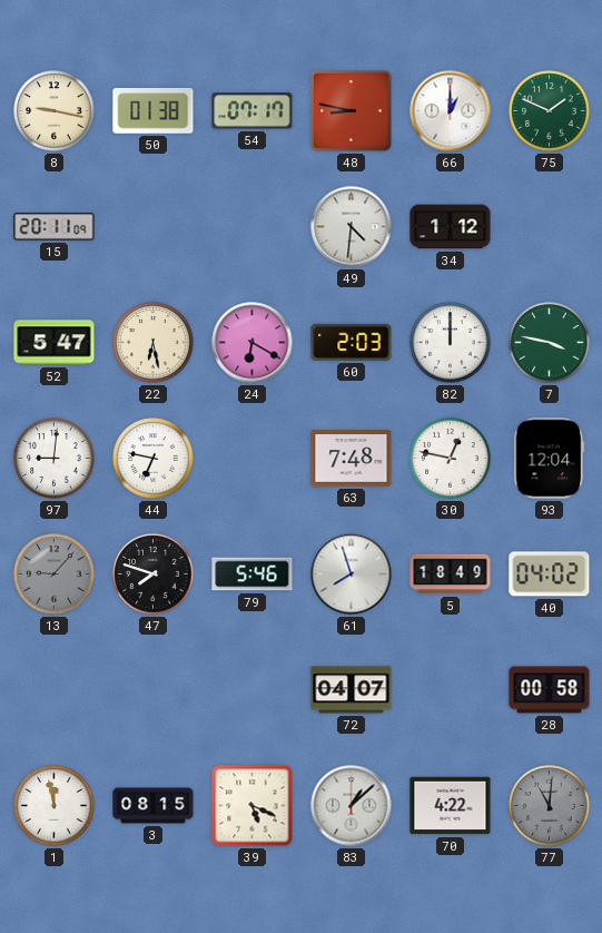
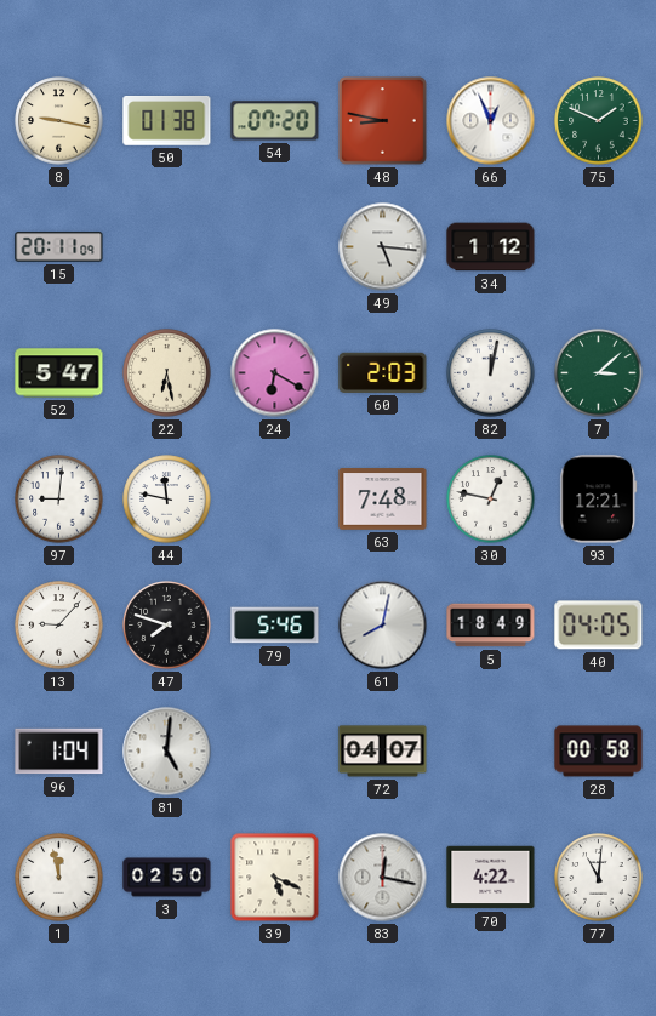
54: 07:17 -> 07:20
66: 1:00 -> 12:56
49: 4:31 -> 5:16
82: 12:00 -> 12:02
7: 3:47 -> 3:08
44: 6:47 -> 11:47
93: 12:04 -> 12:21
13 dial: grey -> white
61: 7:57 -> 8:02
40: 04:02 -> 04:05
96: none -> 1:04
81: none -> 5:01
3: 08:15 -> 02:50
83: 1:08 -> 12:17
77 dial: grey -> white
